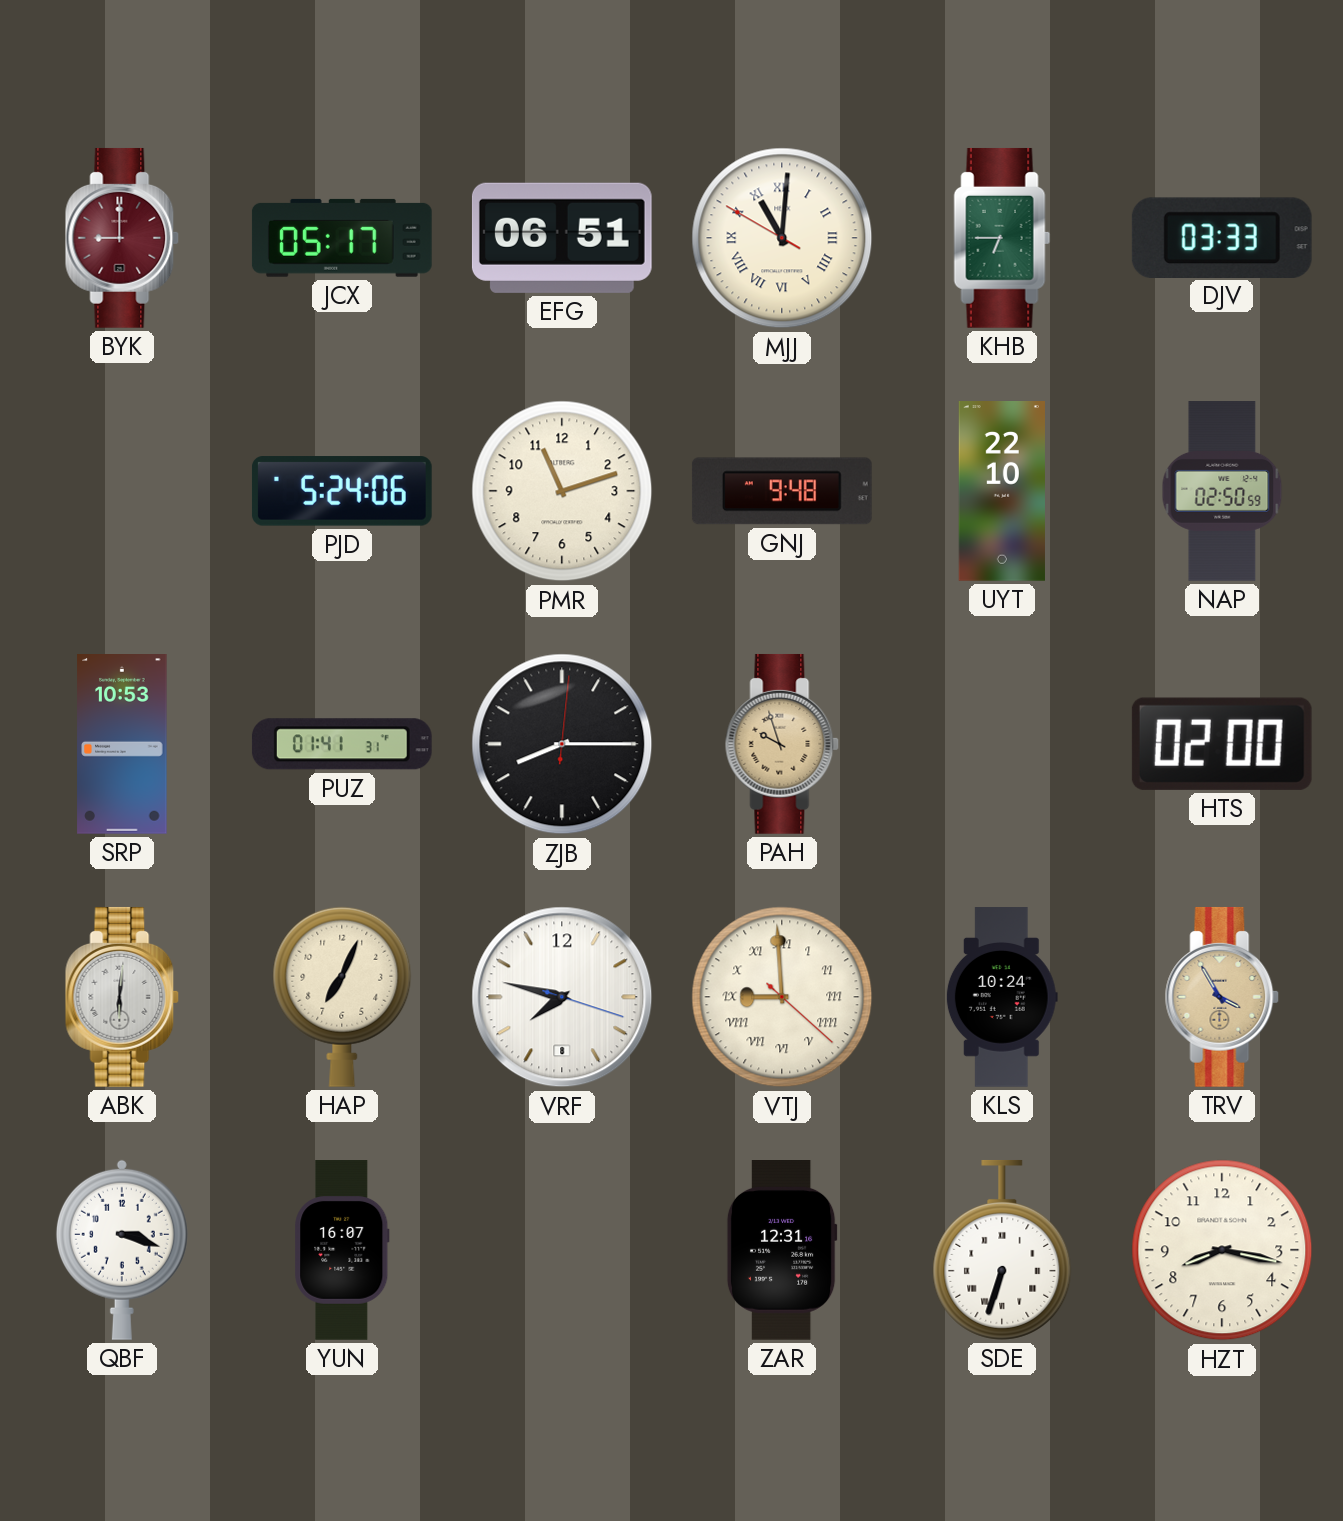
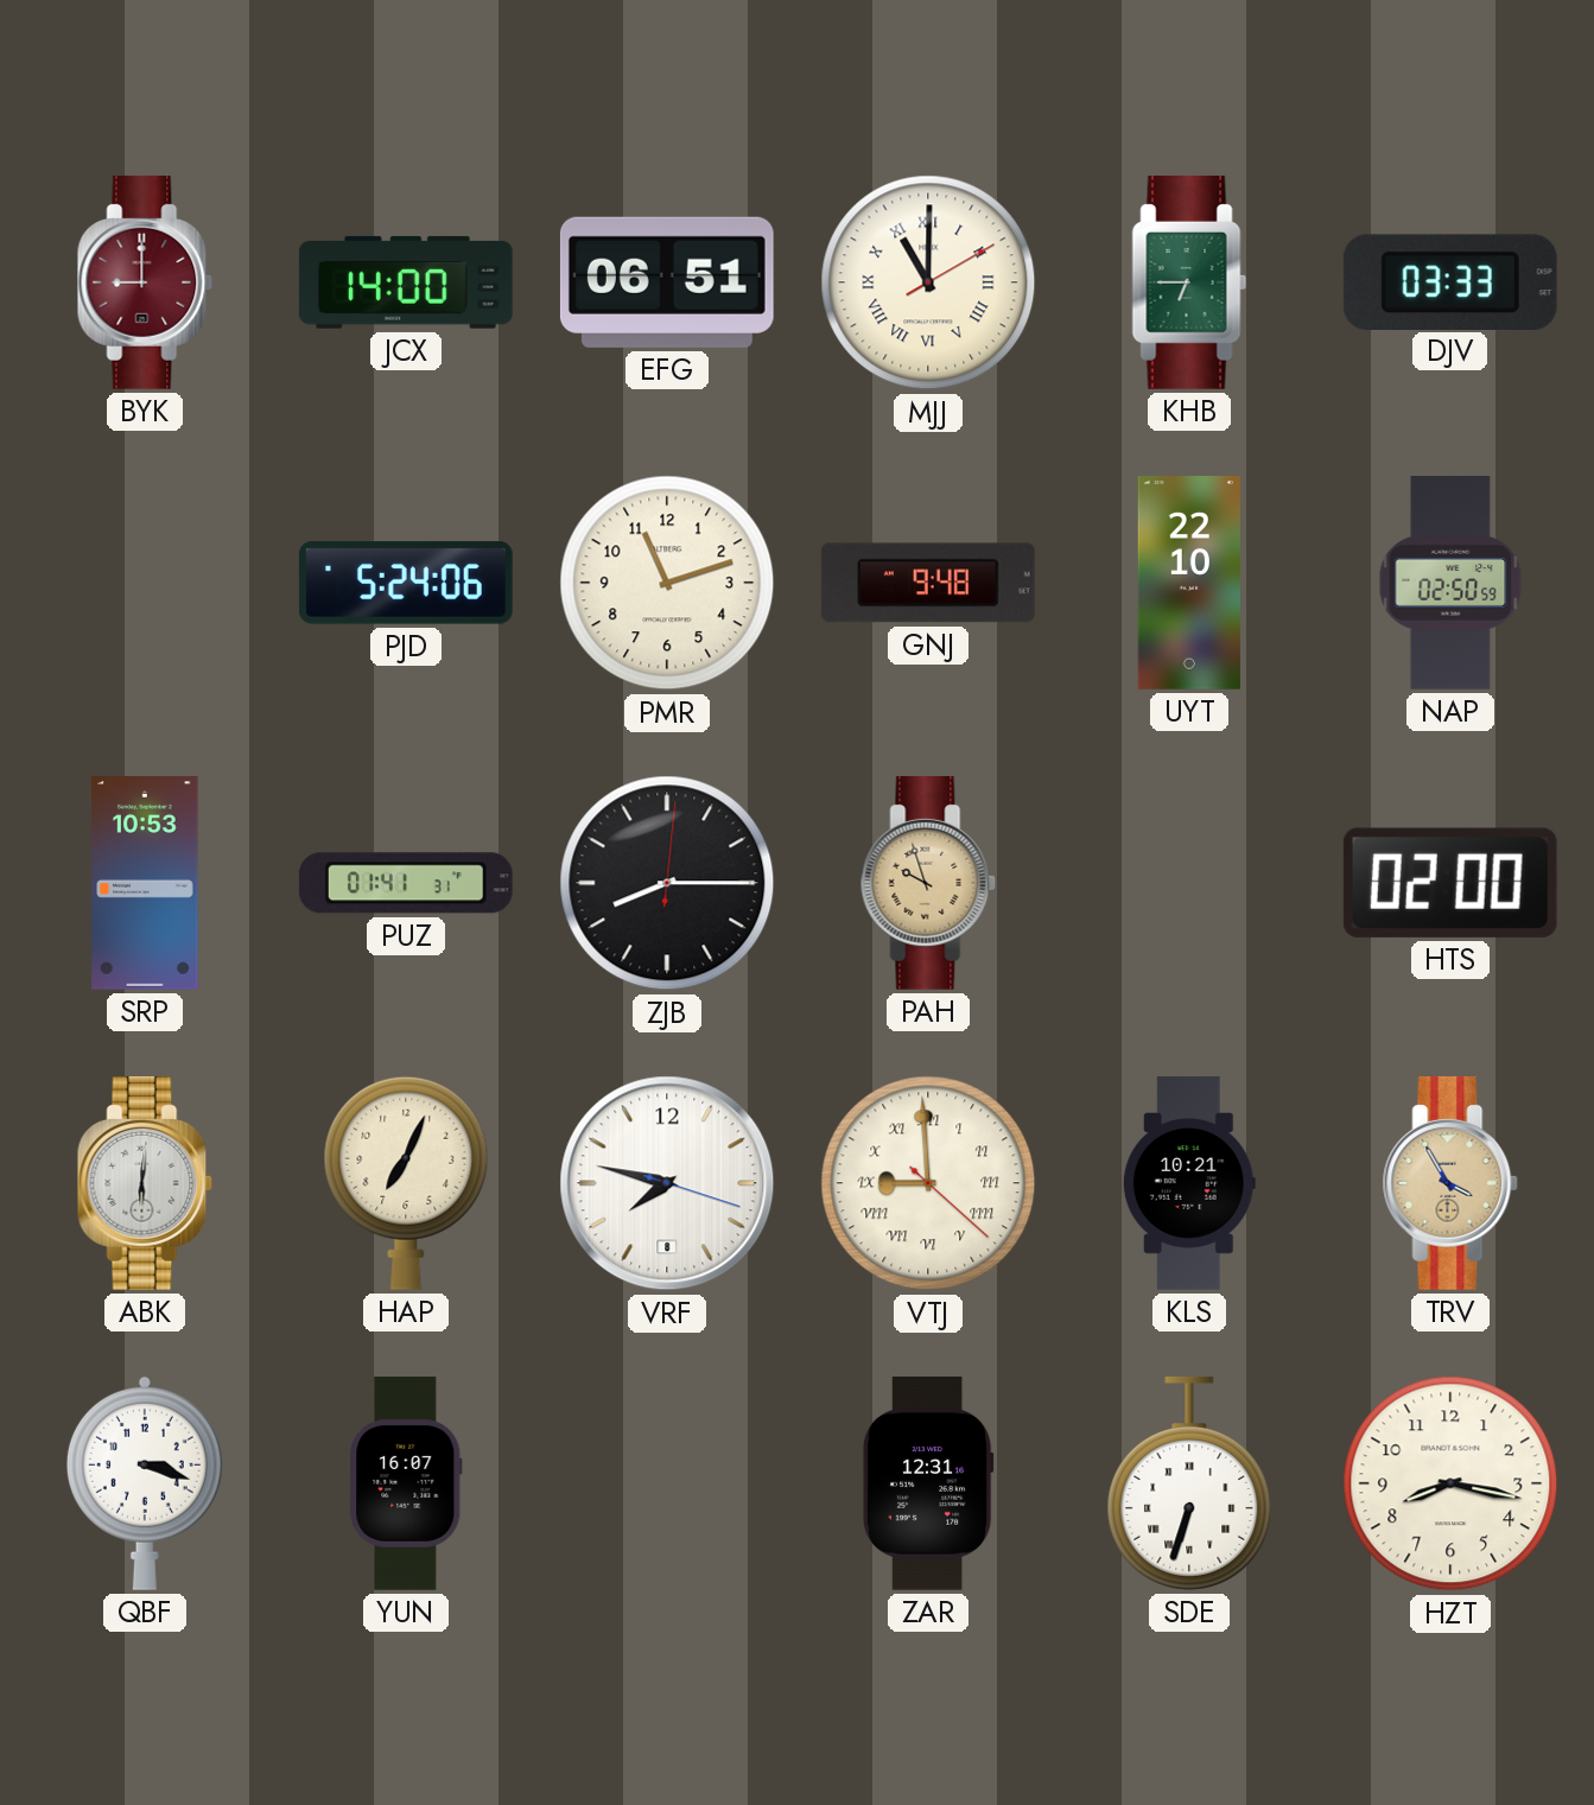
JCX: 05:17 -> 14:00
MJJ: 11:00:50 -> 11:00:10
KLS: 10:24 -> 10:21
